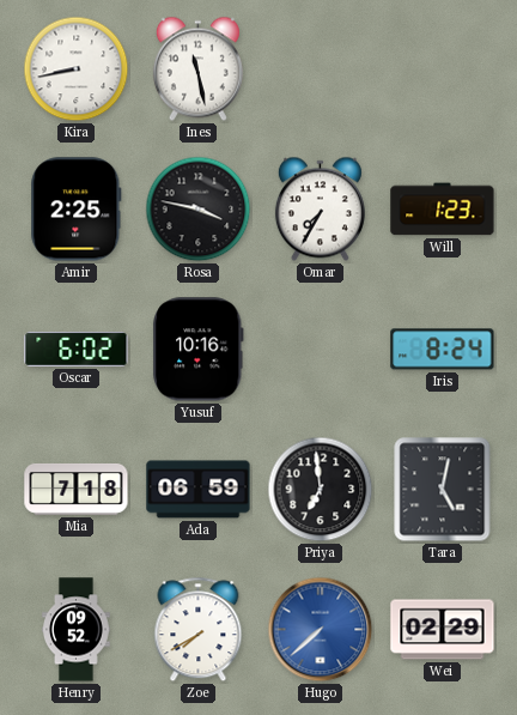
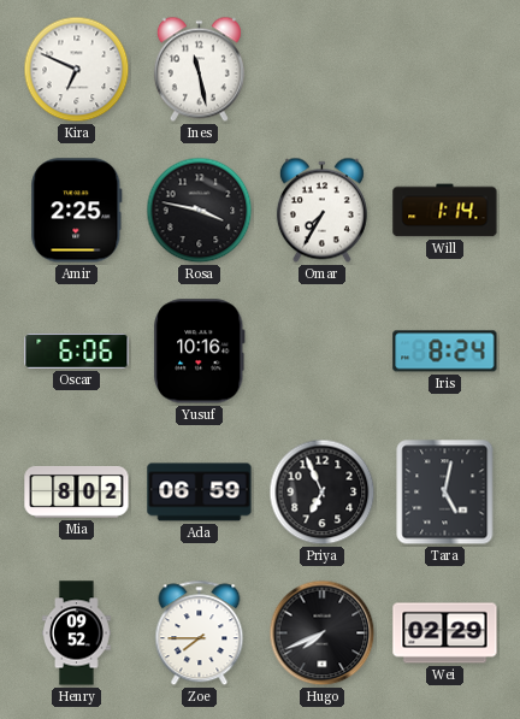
Kira: 8:43 -> 6:49
Will: 1:23 -> 1:14
Oscar: 6:02 -> 6:06
Mia: 7:18 -> 8:02
Priya: 6:59 -> 6:56
Zoe: 7:40 -> 7:45
Hugo: 7:38 -> 7:41
Hugo dial: blue -> black
